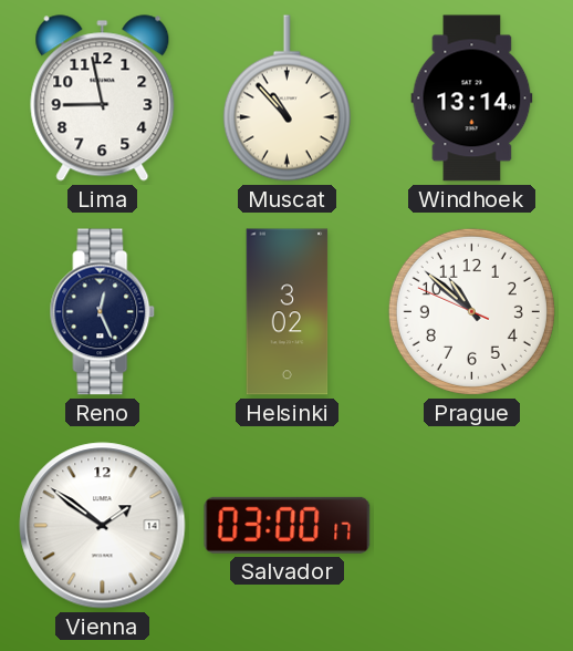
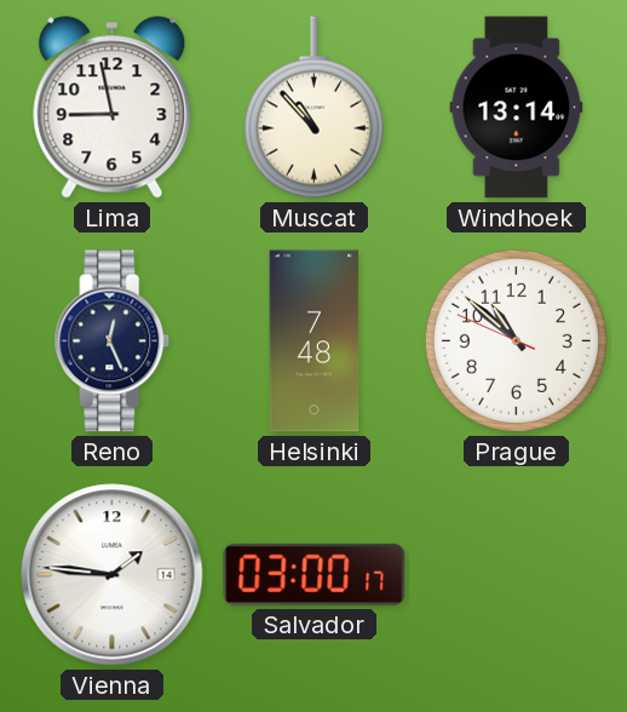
Helsinki: 3:02 -> 7:48
Vienna: 1:51 -> 1:46
